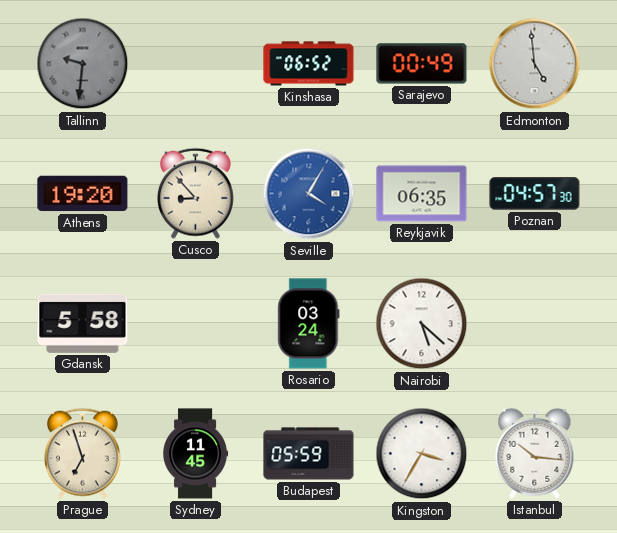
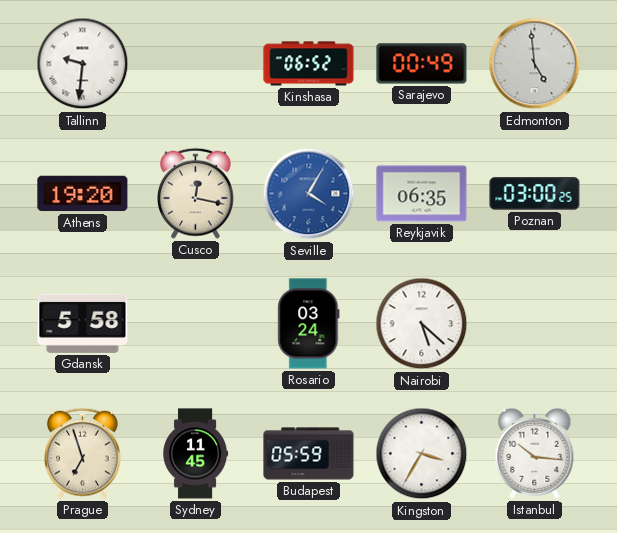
Tallinn dial: grey -> white
Cusco: 8:53 -> 12:17
Poznan: 04:57 -> 03:00
